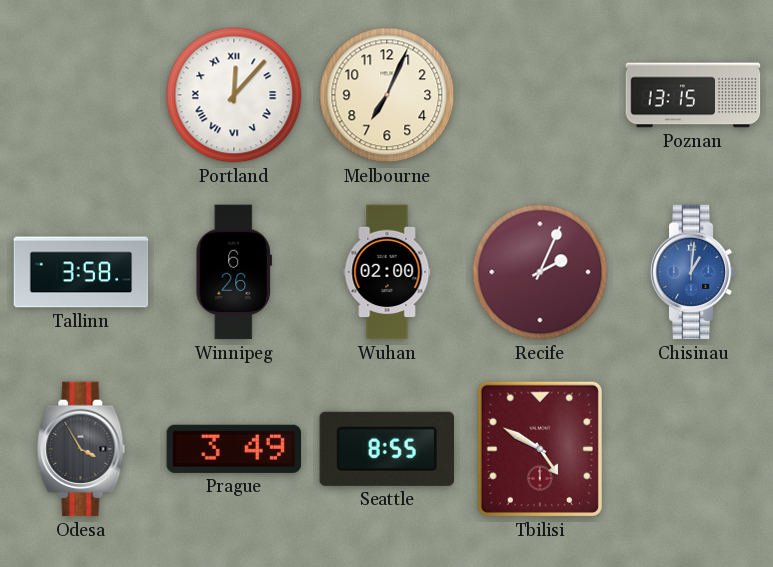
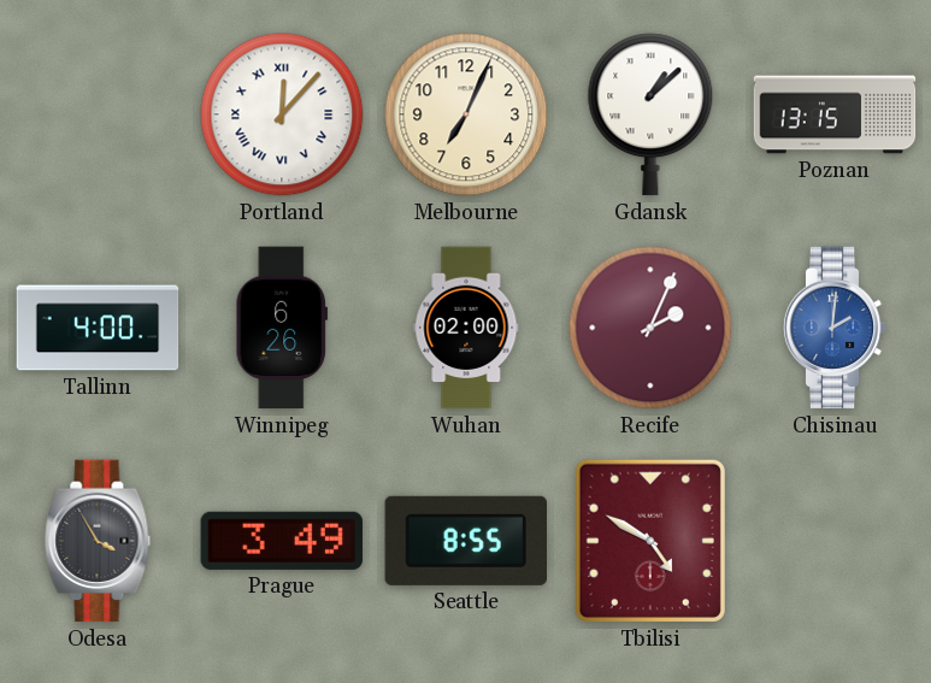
Gdansk: none -> 1:08
Tallinn: 3:58 -> 4:00
Chisinau: 1:01 -> 2:01
